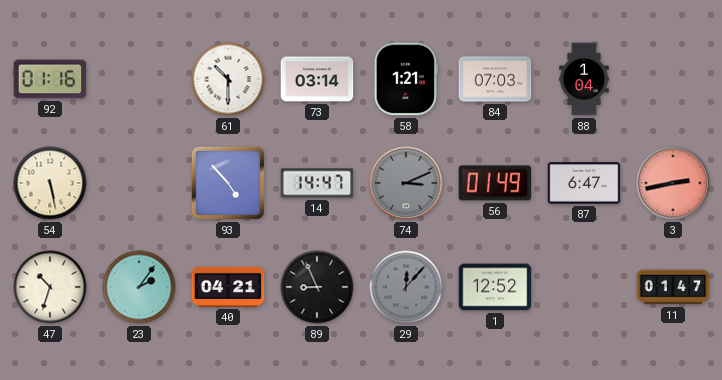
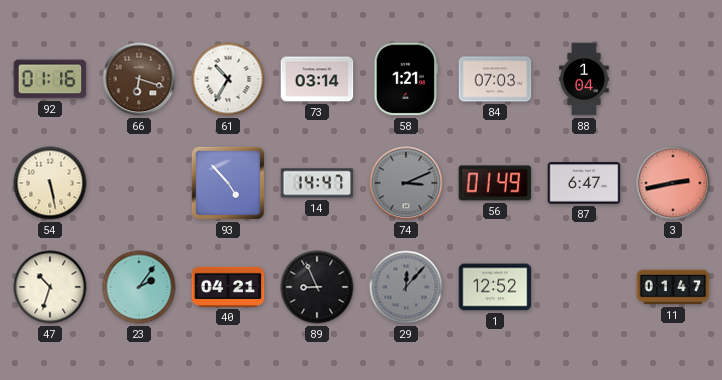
66: none -> 6:18
61: 10:30 -> 10:35
